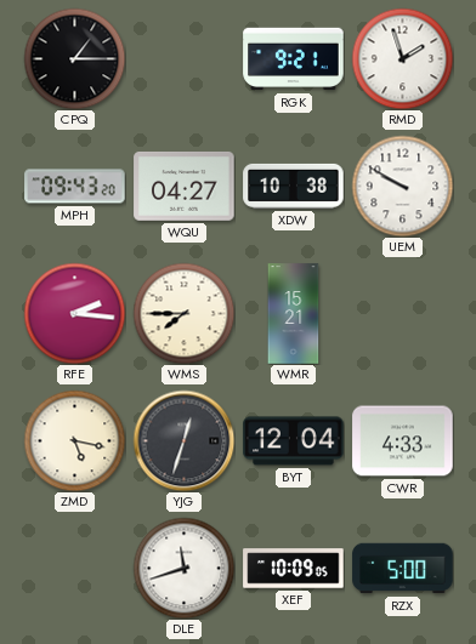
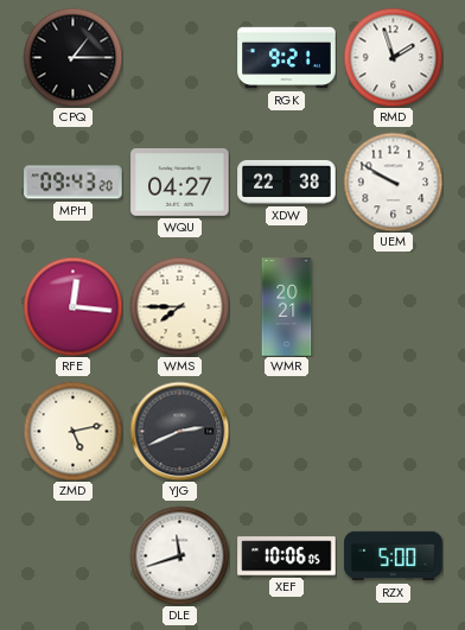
XDW: 10:38 -> 22:38
RFE: 2:16 -> 12:16
WMR: 15:21 -> 20:21
ZMD: 5:17 -> 5:13
YJG: 12:33 -> 2:41
BYT: 12:04 -> none
CWR: 4:33 -> none
XEF: 10:09 -> 10:06
